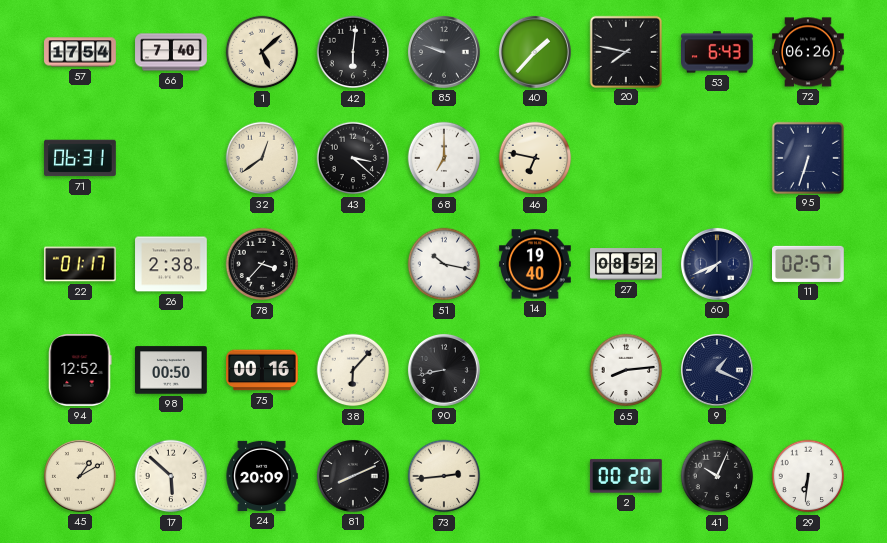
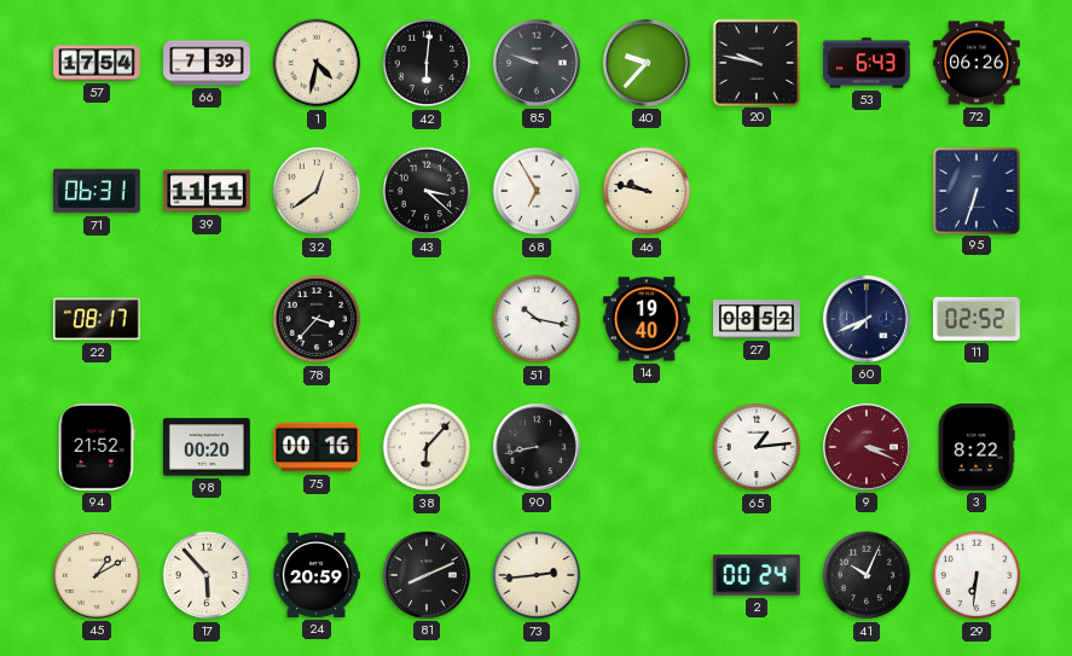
66: 7:40 -> 7:39
1: 5:08 -> 4:32
40: 1:37 -> 9:37
20: 7:47 -> 9:47
39: none -> 11:11
68: 7:00 -> 6:55
46: 6:47 -> 9:47
22: 01:17 -> 08:17
26: 2:38 -> none
11: 02:57 -> 02:52
94: 12:52 -> 21:52
98: 00:50 -> 00:20
65: 8:14 -> 1:14
9: 1:19 -> 3:19
9 dial: navy -> burgundy
3: none -> 8:22
17: 5:52 -> 5:53
24: 20:09 -> 20:59
2: 00:20 -> 00:24
